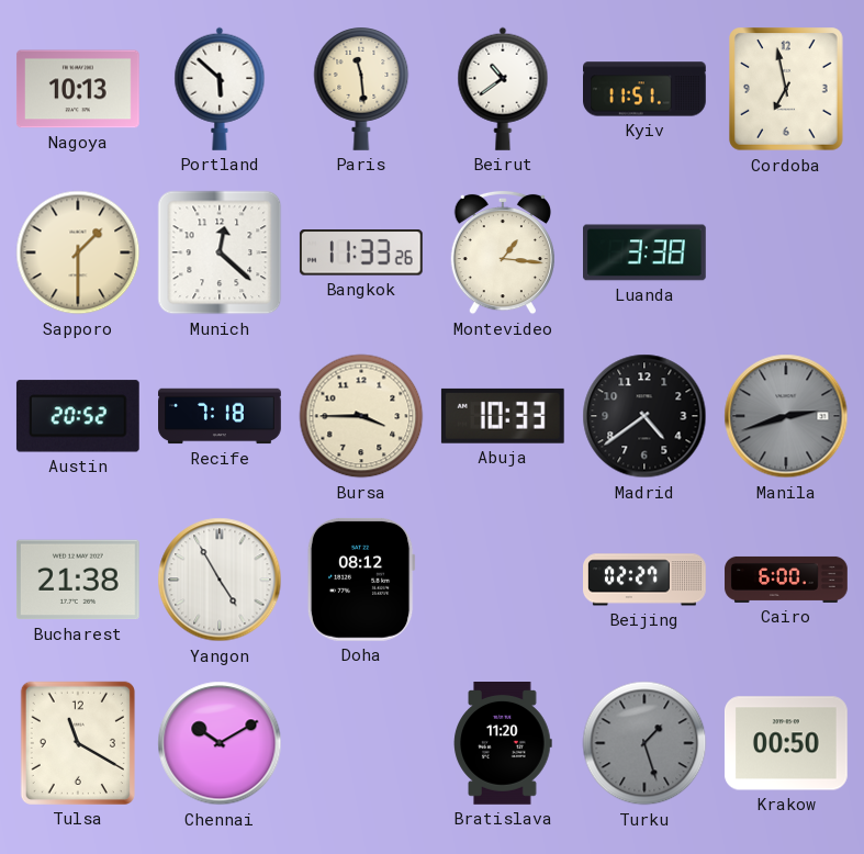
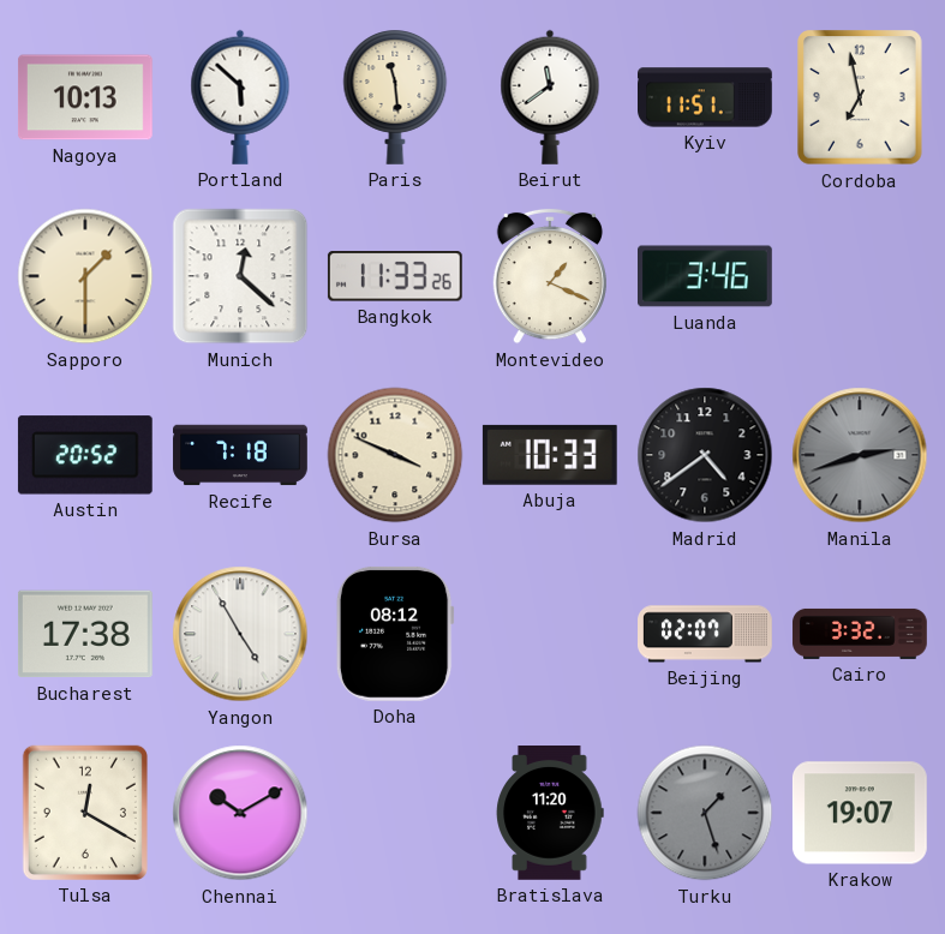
Beirut: 10:39 -> 11:39
Montevideo: 1:16 -> 1:19
Luanda: 3:38 -> 3:46
Bursa: 3:45 -> 3:49
Bucharest: 21:38 -> 17:38
Beijing: 02:27 -> 02:07
Cairo: 6:00 -> 3:32
Tulsa: 11:20 -> 12:20
Krakow: 00:50 -> 19:07
